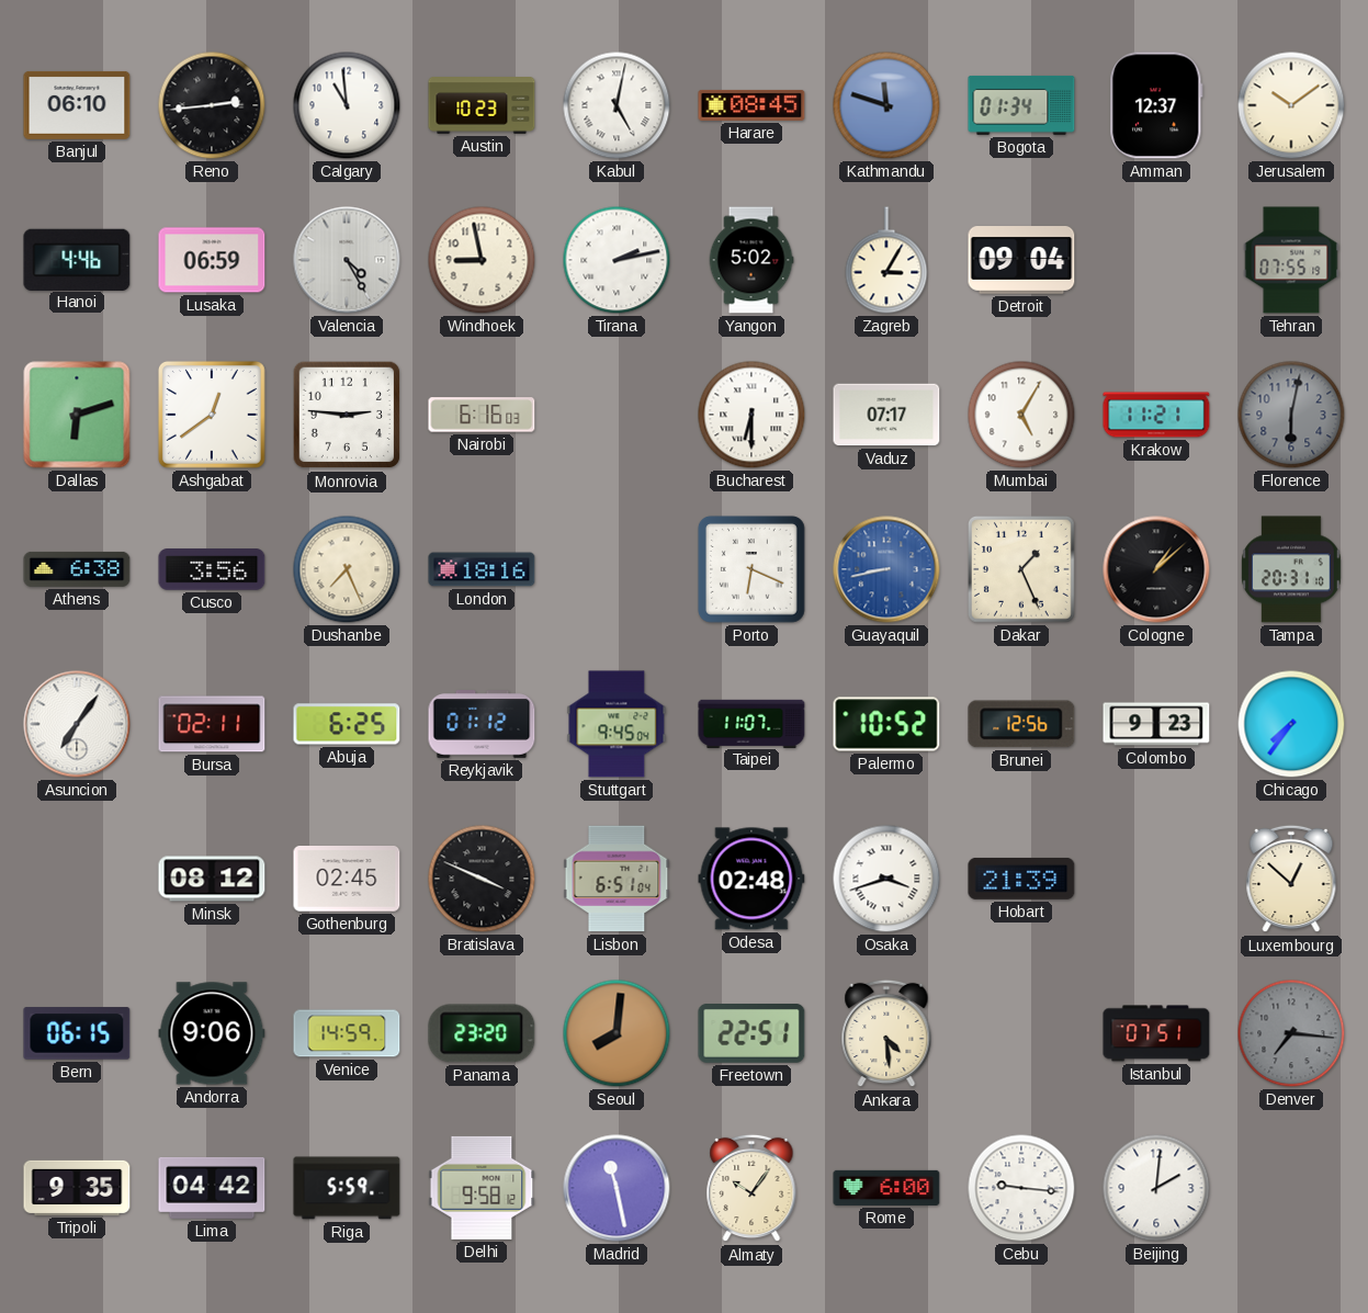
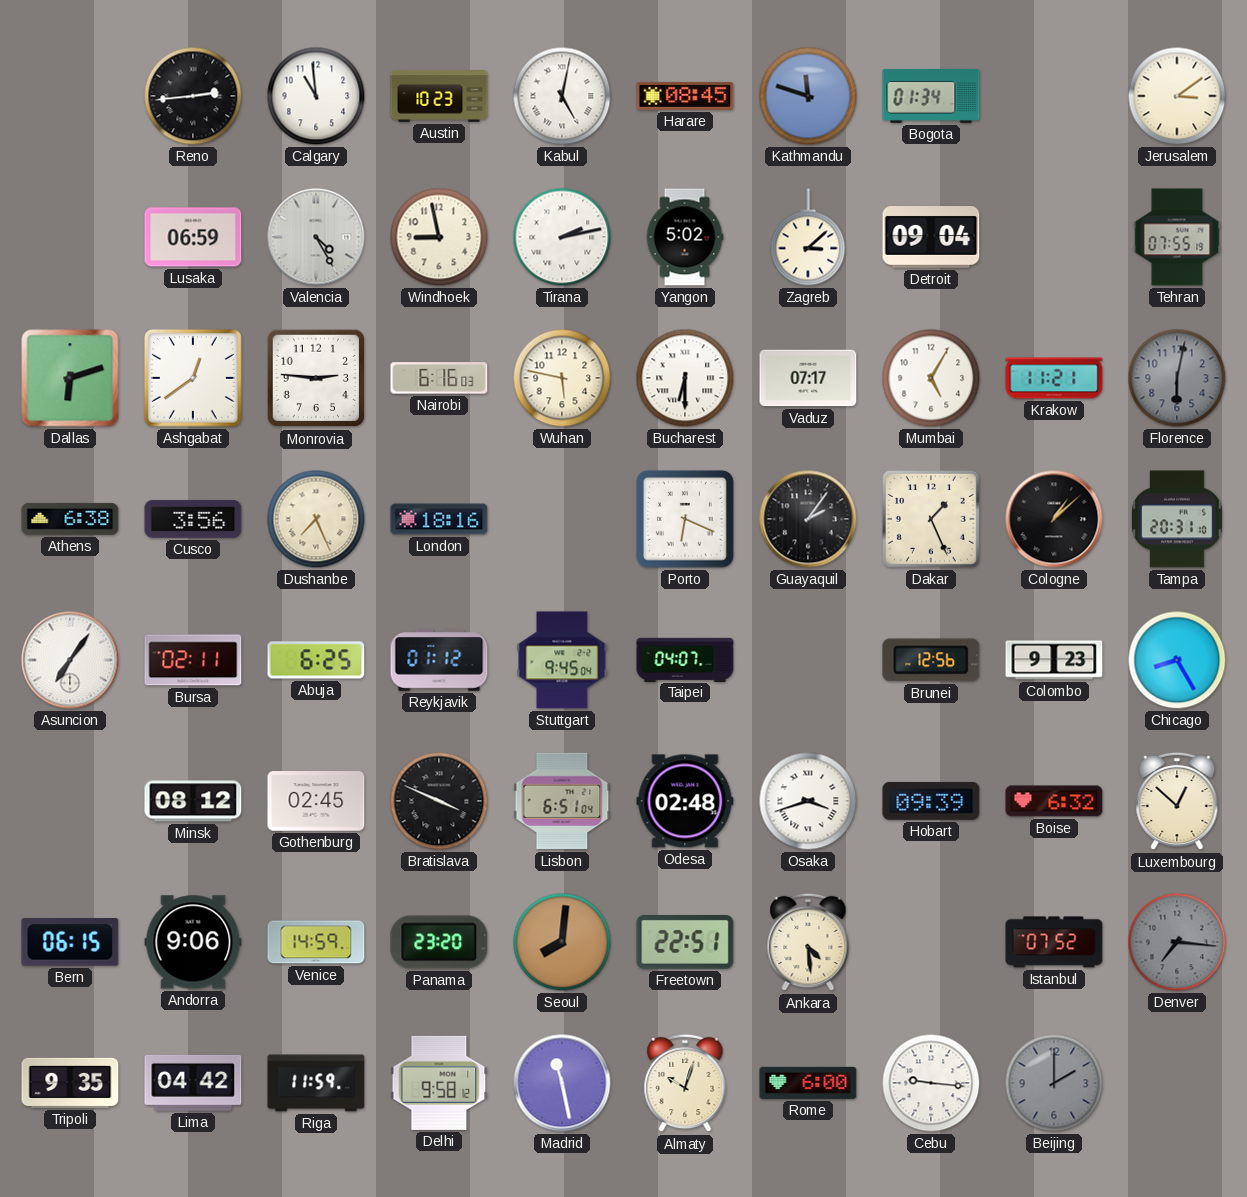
Banjul: 06:10 -> none
Amman: 12:37 -> none
Jerusalem: 10:09 -> 3:09
Hanoi: 4:46 -> none
Zagreb: 3:05 -> 3:08
Wuhan: none -> 5:47
Guayaquil: 8:43 -> 2:06
Guayaquil dial: blue -> black
Taipei: 11:07 -> 04:07
Palermo: 10:52 -> none
Chicago: 7:36 -> 8:25
Hobart: 21:39 -> 09:39
Boise: none -> 6:32
Istanbul: 07:51 -> 07:52
Riga: 5:59 -> 11:59
Almaty: 10:06 -> 10:03
Beijing: 2:01 -> 2:00
Beijing dial: white -> grey
